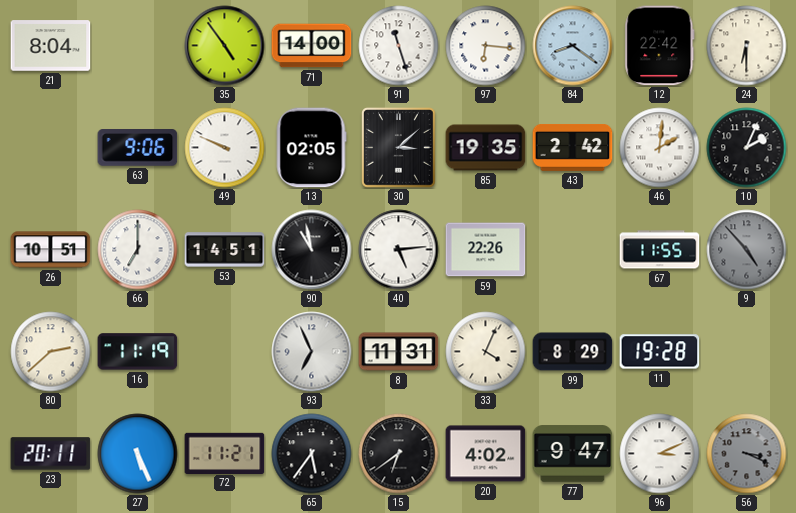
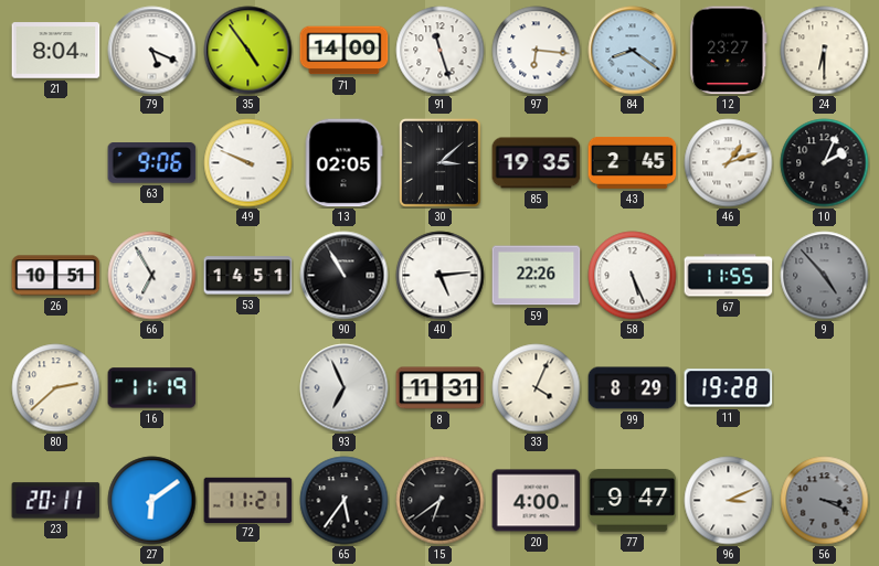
79: none -> 5:19
12: 22:42 -> 23:27
43: 2:42 -> 2:45
46: 2:01 -> 1:12
66: 7:00 -> 6:55
90: 10:58 -> 10:55
58: none -> 5:26
27: 5:26 -> 6:09
20: 4:02 -> 4:00
